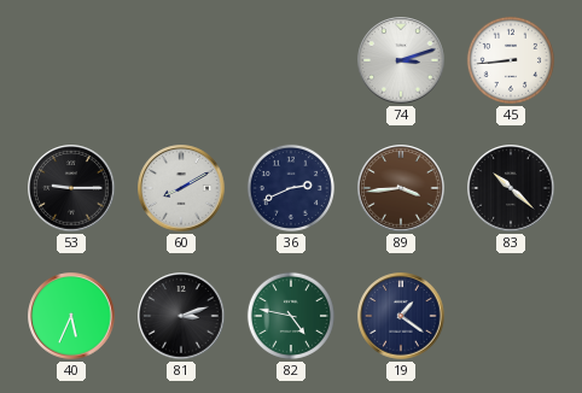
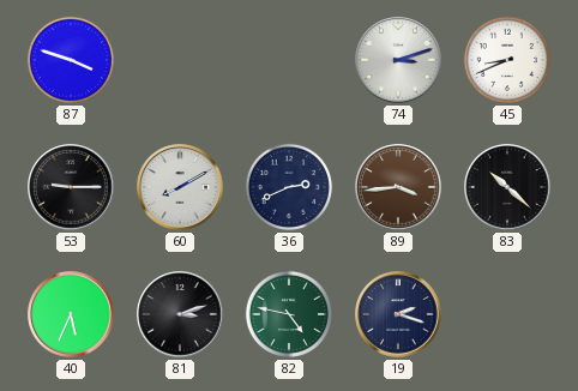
87: none -> 3:48
45: 8:44 -> 8:41
19: 1:21 -> 2:18
